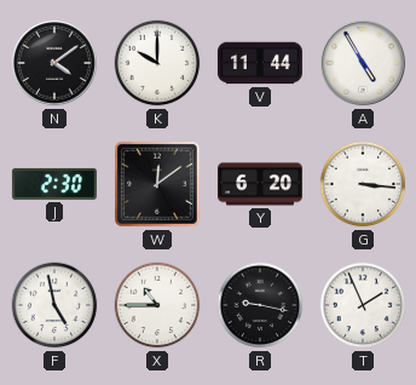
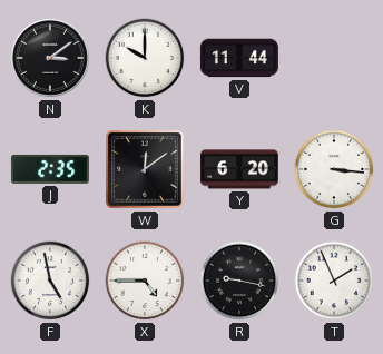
N: 4:09 -> 3:09
A: 4:55 -> none
J: 2:30 -> 2:35
X: 10:45 -> 4:45
